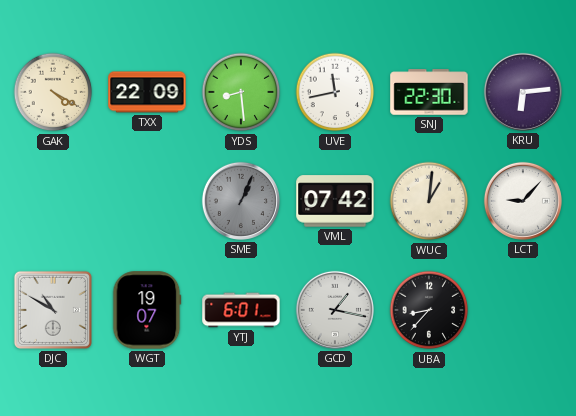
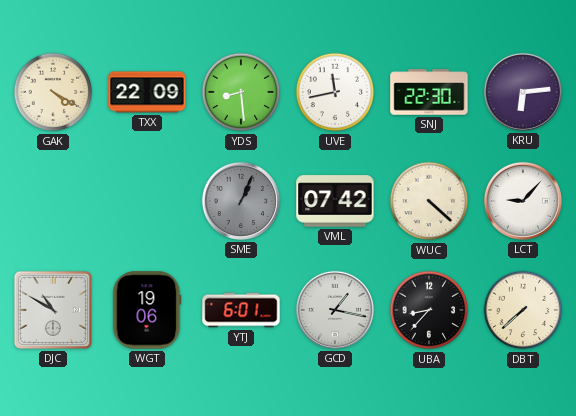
WUC: 1:01 -> 4:22
WGT: 19:07 -> 19:06
DBT: none -> 7:38
